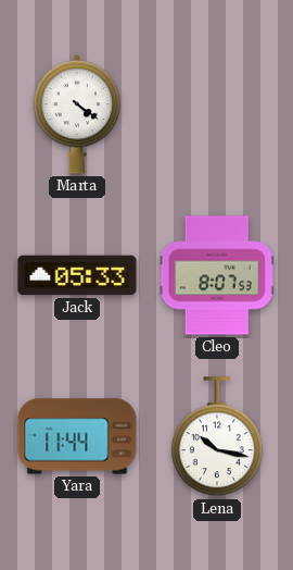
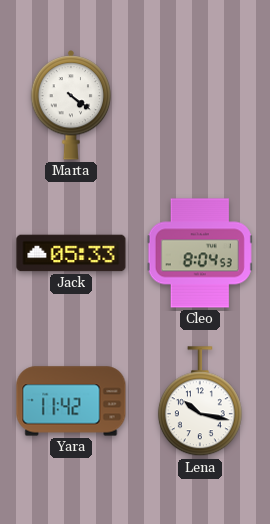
Cleo: 8:07 -> 8:04
Yara: 11:44 -> 11:42
